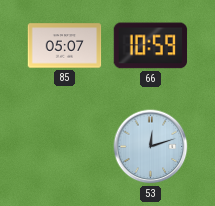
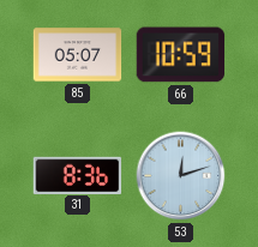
31: none -> 8:36
